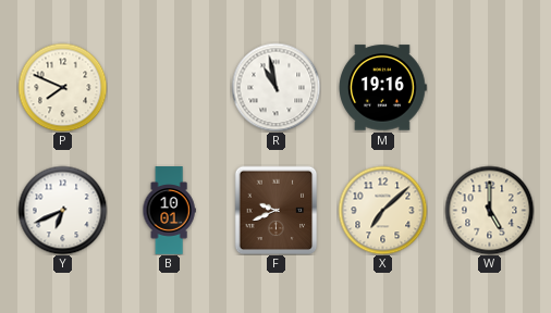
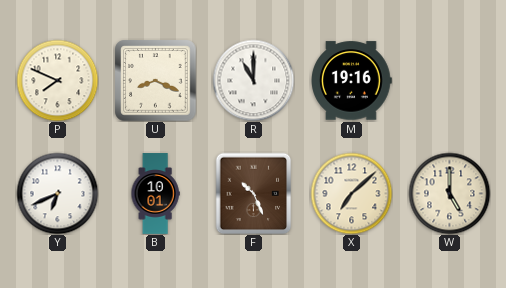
U: none -> 8:19
R: 10:58 -> 11:00
F: 9:41 -> 10:26
